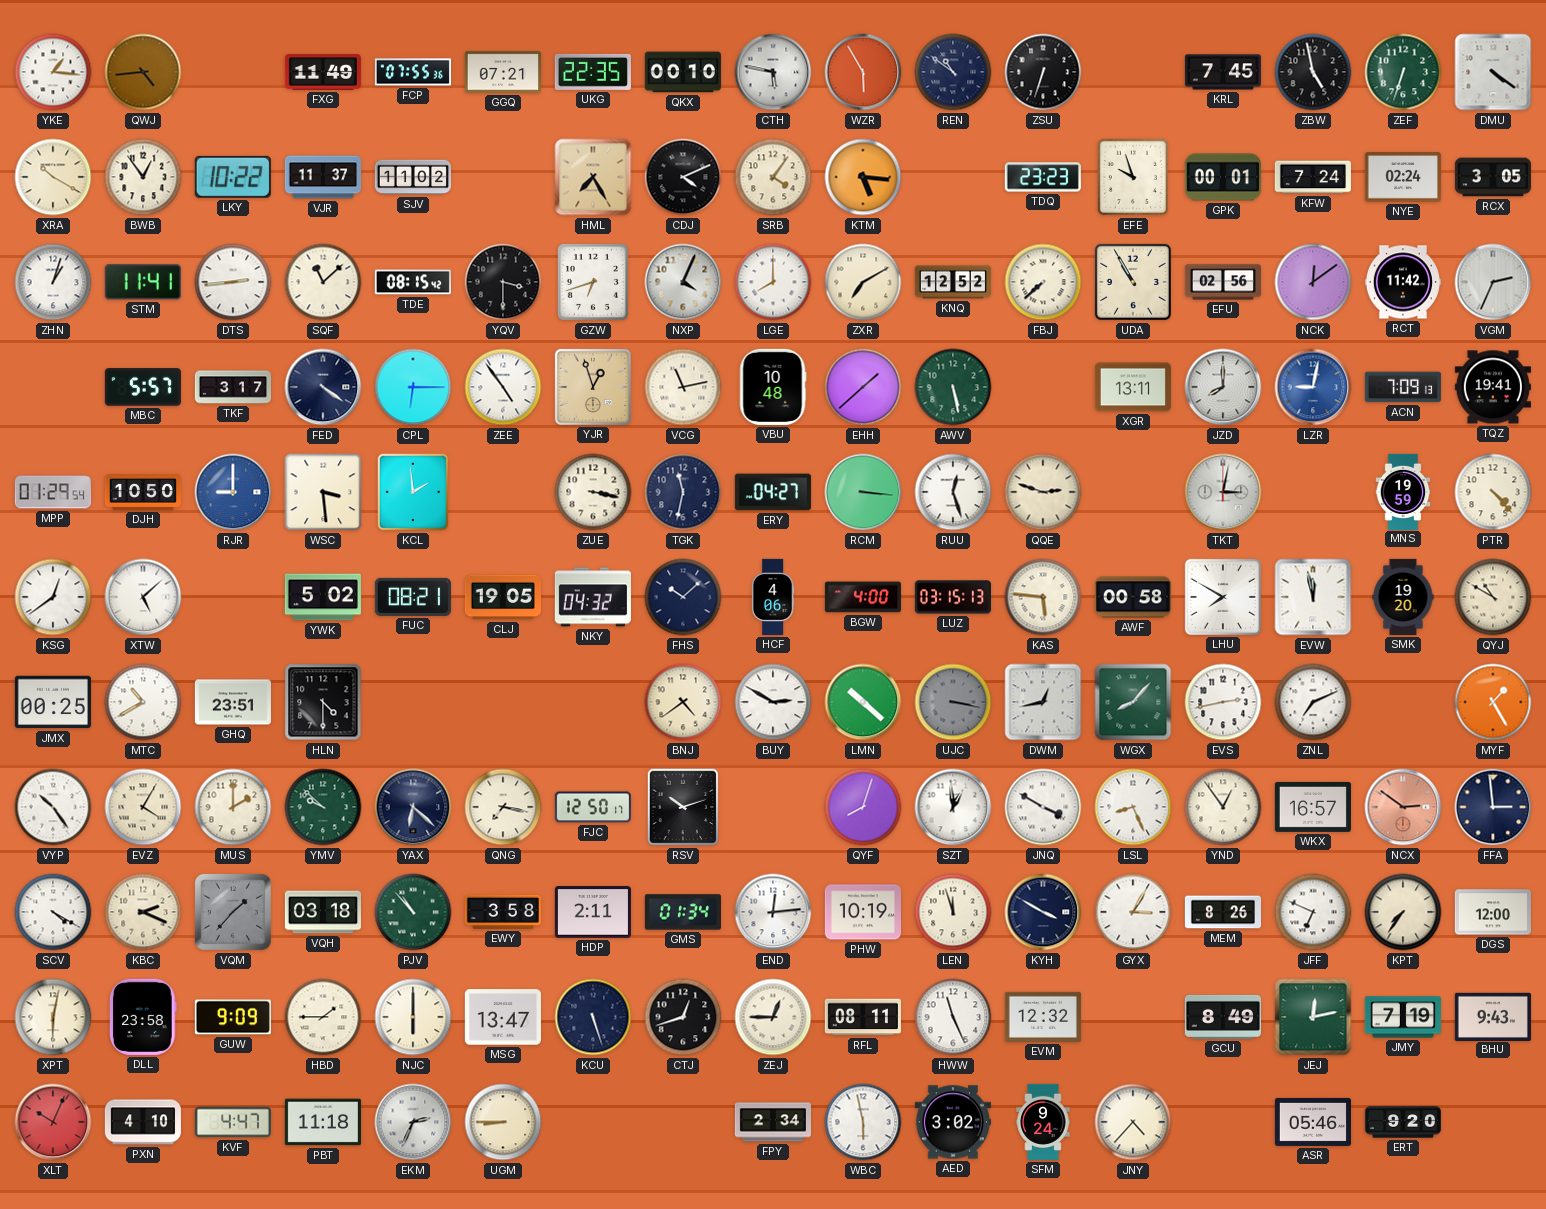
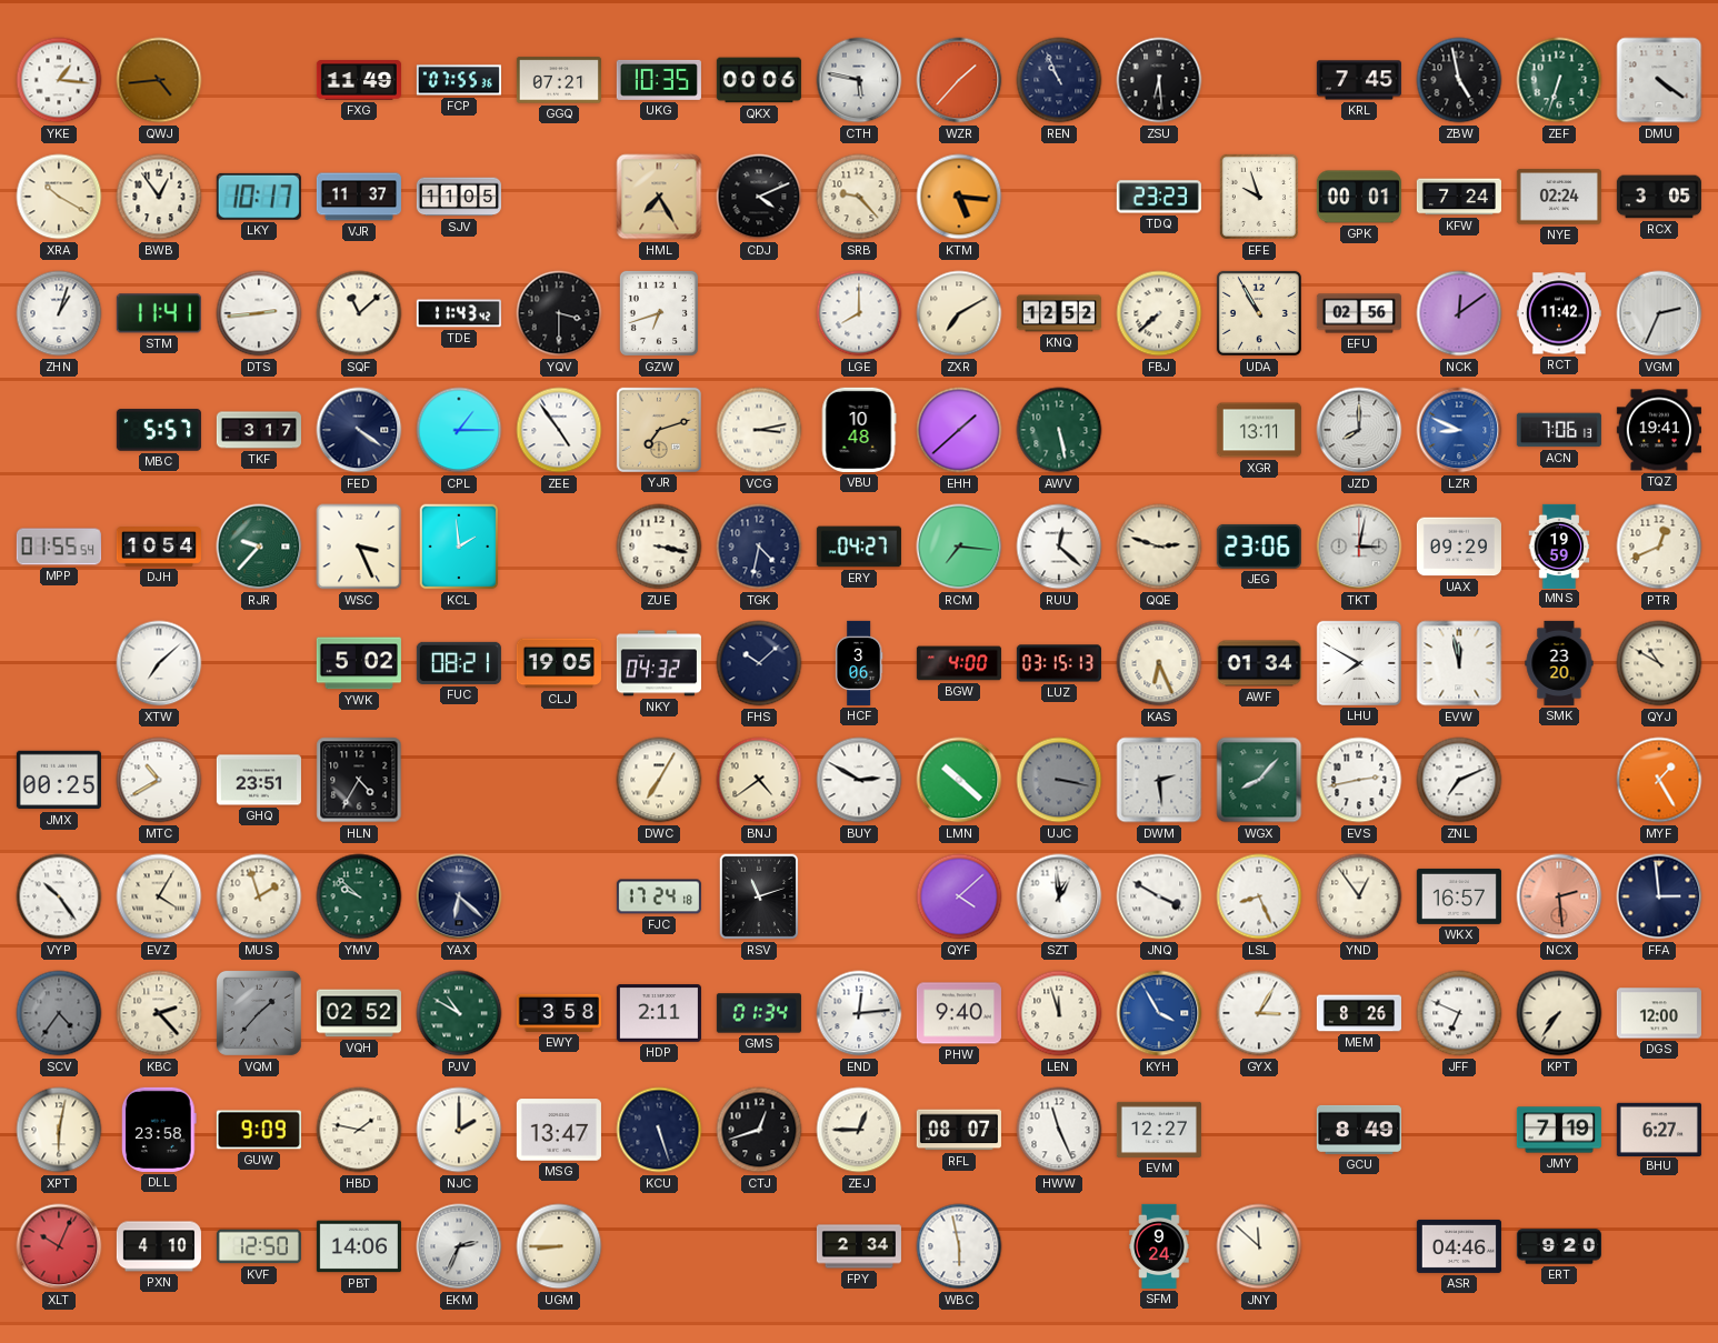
UKG: 22:35 -> 10:35
QKX: 00:10 -> 00:06
WZR: 5:55 -> 1:37
REN: 10:51 -> 10:56
ZSU: 6:33 -> 6:29
LKY: 10:22 -> 10:17
SJV: 11:02 -> 11:05
SRB: 4:06 -> 9:23
TDE: 08:15 -> 11:43
NXP: 4:04 -> none
CPL: 6:15 -> 1:15
YJR: 12:57 -> 7:12
VCG: 11:13 -> 3:13
LZR: 9:02 -> 8:49
ACN: 7:09 -> 7:06
MPP: 01:29 -> 01:55
DJH: 10:50 -> 10:54
RJR: 9:00 -> 9:37
RJR dial: blue -> green
WSC: 3:29 -> 3:26
TGK: 11:32 -> 4:32
RCM: 3:16 -> 7:16
RUU: 12:27 -> 12:22
JEG: none -> 23:06
UAX: none -> 09:29
PTR: 4:23 -> 12:41
KSG: 12:39 -> none
XTW: 5:08 -> 7:08
HCF: 4:06 -> 3:06
KAS: 5:46 -> 6:26
AWF: 00:58 -> 01:34
SMK: 19:20 -> 23:20
HLN: 4:30 -> 4:35
DWC: none -> 7:05
DWM: 12:43 -> 2:29
MUS: 2:00 -> 1:57
QNG: 7:17 -> none
FJC: 12:50 -> 17:24
RSV: 10:12 -> 11:12
QYF: 8:03 -> 4:08
NCX: 2:51 -> 2:29
SCV: 4:20 -> 4:36
SCV dial: white -> grey
KBC: 2:19 -> 2:23
VQH: 03:18 -> 02:52
PJV: 10:53 -> 10:50
PHW: 10:19 -> 9:40
KYH: 3:50 -> 3:55
KYH dial: navy -> blue
HBD: 1:45 -> 1:47
NJC: 6:00 -> 2:00
RFL: 08:11 -> 08:07
EVM: 12:32 -> 12:27
JEJ: 12:13 -> none
BHU: 9:43 -> 6:27
KVF: 4:47 -> 12:50
PBT: 11:18 -> 14:06
AED: 3:02 -> none
JNY: 4:37 -> 11:52
ASR: 05:46 -> 04:46
